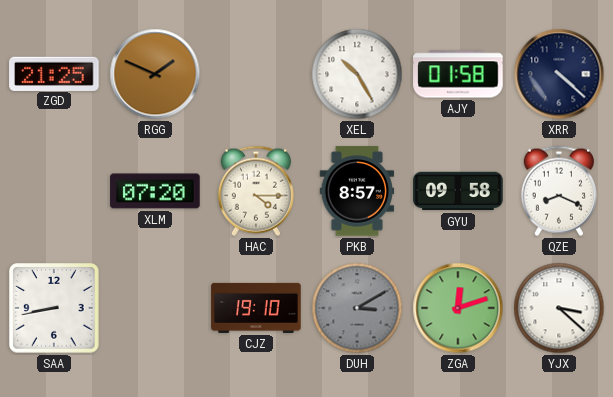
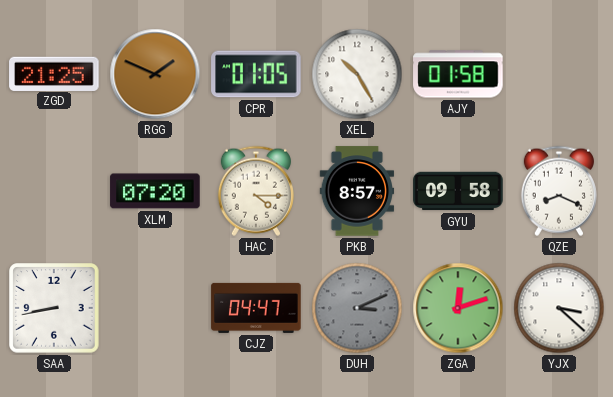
CPR: none -> 01:05
XRR: 4:22 -> none
CJZ: 19:10 -> 04:47
DUH: 3:10 -> 3:11
